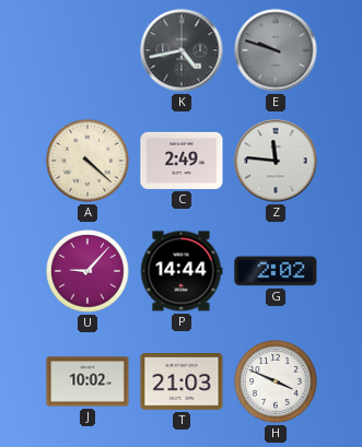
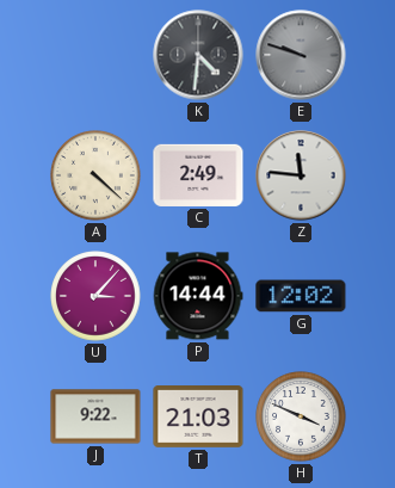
K: 4:43 -> 4:31
U: 9:07 -> 3:07
G: 2:02 -> 12:02
J: 10:02 -> 9:22
